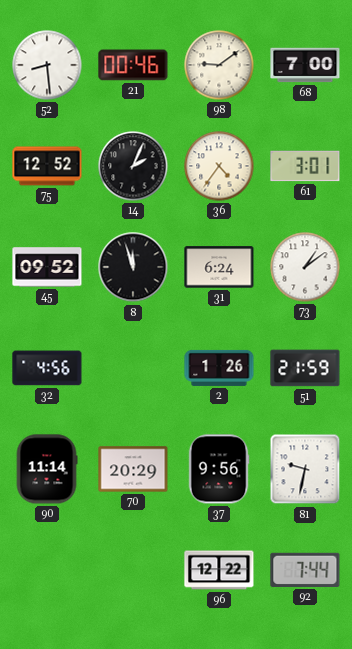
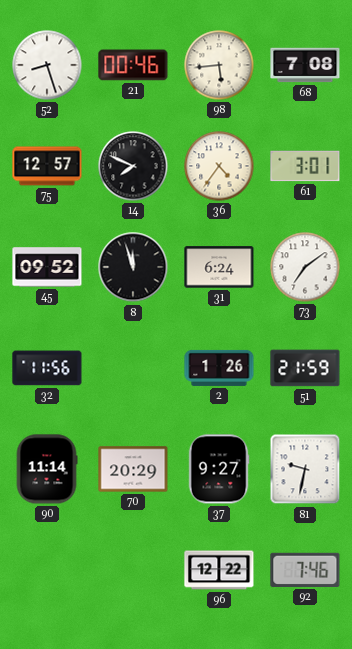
52: 8:29 -> 8:27
98: 9:09 -> 5:44
68: 7:00 -> 7:08
75: 12:52 -> 12:57
14: 2:04 -> 7:49
73: 1:09 -> 7:09
32: 4:56 -> 11:56
37: 9:56 -> 9:27
92: 7:44 -> 7:46
